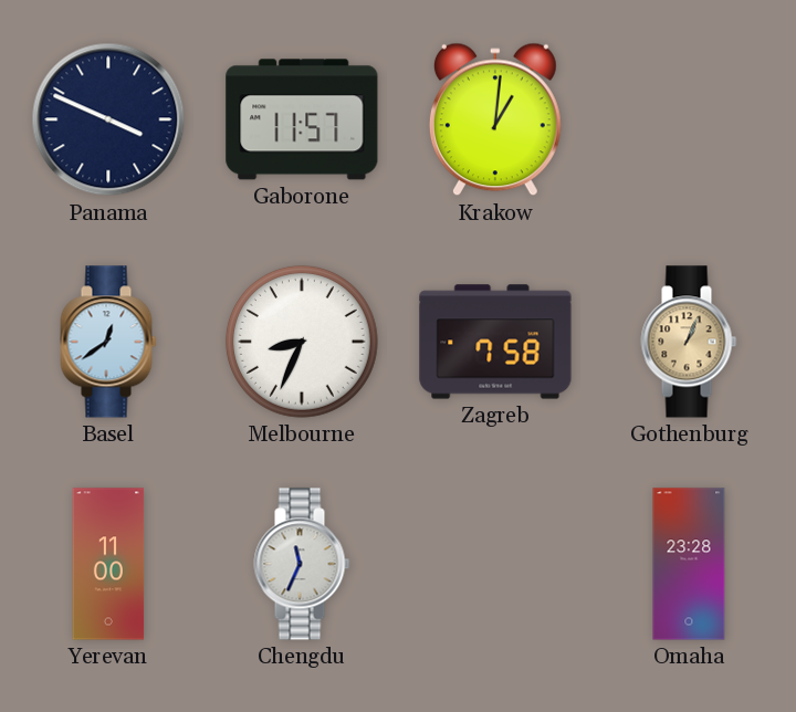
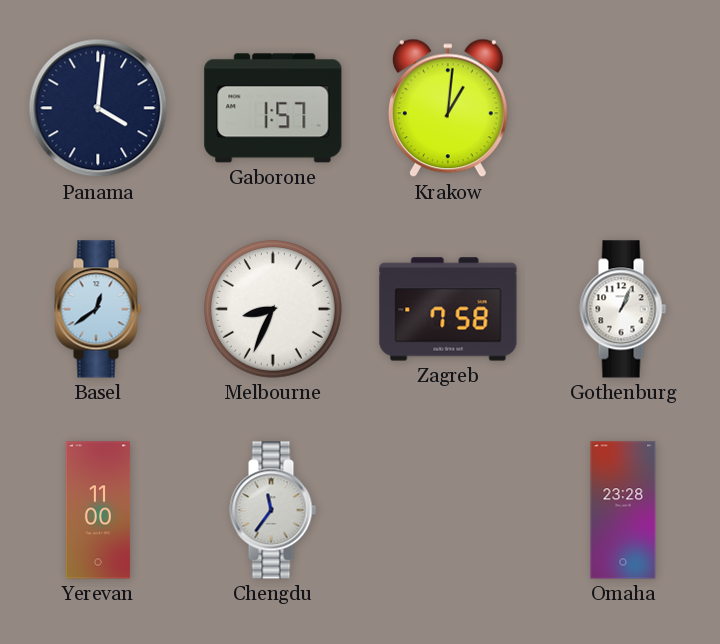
Panama: 3:49 -> 4:01
Gaborone: 11:57 -> 1:57
Gothenburg dial: champagne -> white
Chengdu: 11:34 -> 11:36
